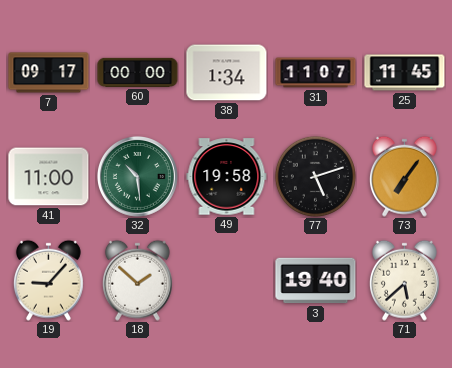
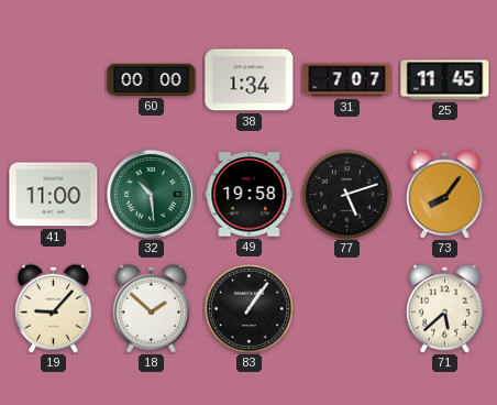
7: 09:17 -> none
31: 11:07 -> 7:07
73: 7:06 -> 8:06
83: none -> 1:06
3: 19:40 -> none
